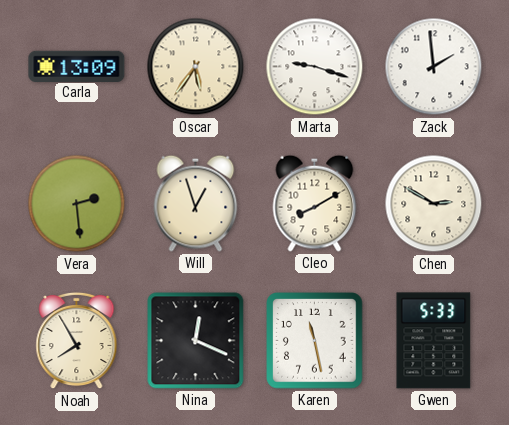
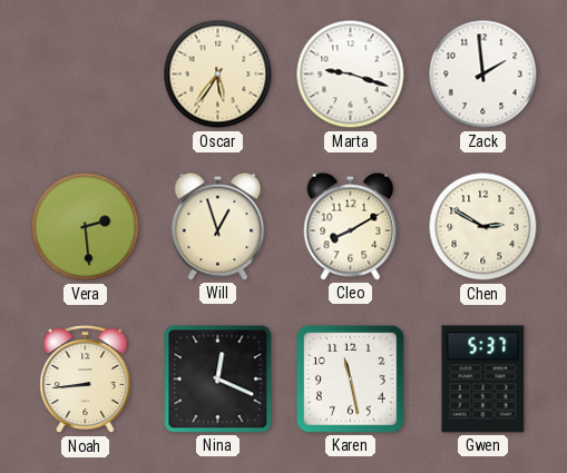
Carla: 13:09 -> none
Noah: 7:55 -> 8:44
Gwen: 5:33 -> 5:37
